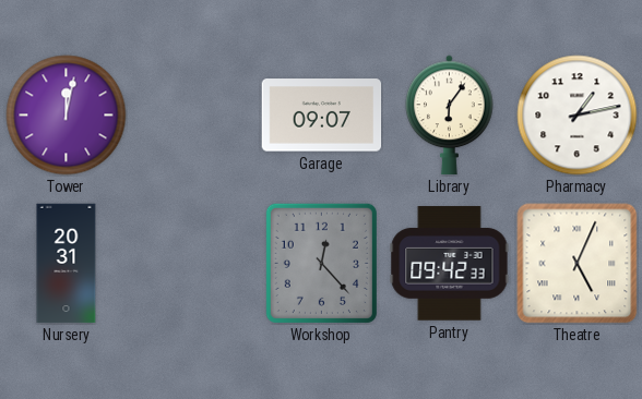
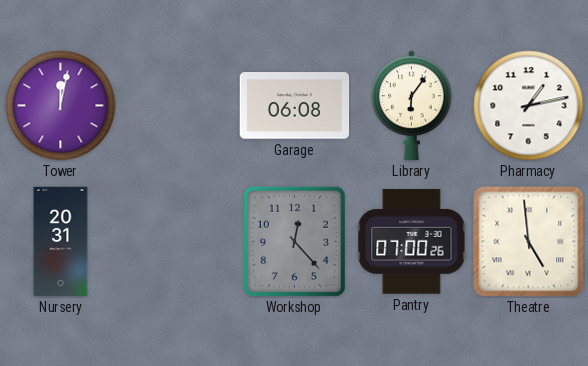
Garage: 09:07 -> 06:08
Pantry: 09:42 -> 07:00
Theatre: 5:04 -> 4:59
